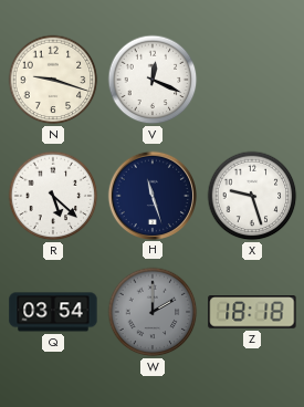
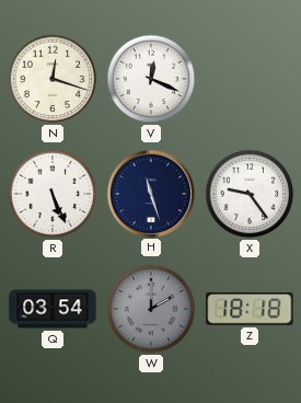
N: 9:18 -> 12:18
R: 5:22 -> 5:26
X: 9:27 -> 9:24
